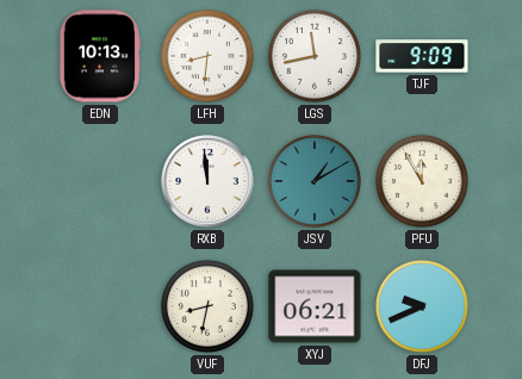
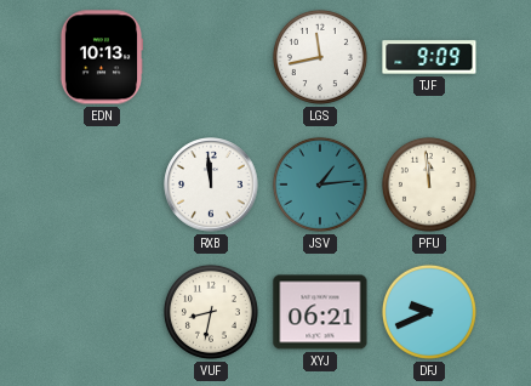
LFH: 8:31 -> none
JSV: 1:10 -> 1:14
PFU: 11:55 -> 11:59
